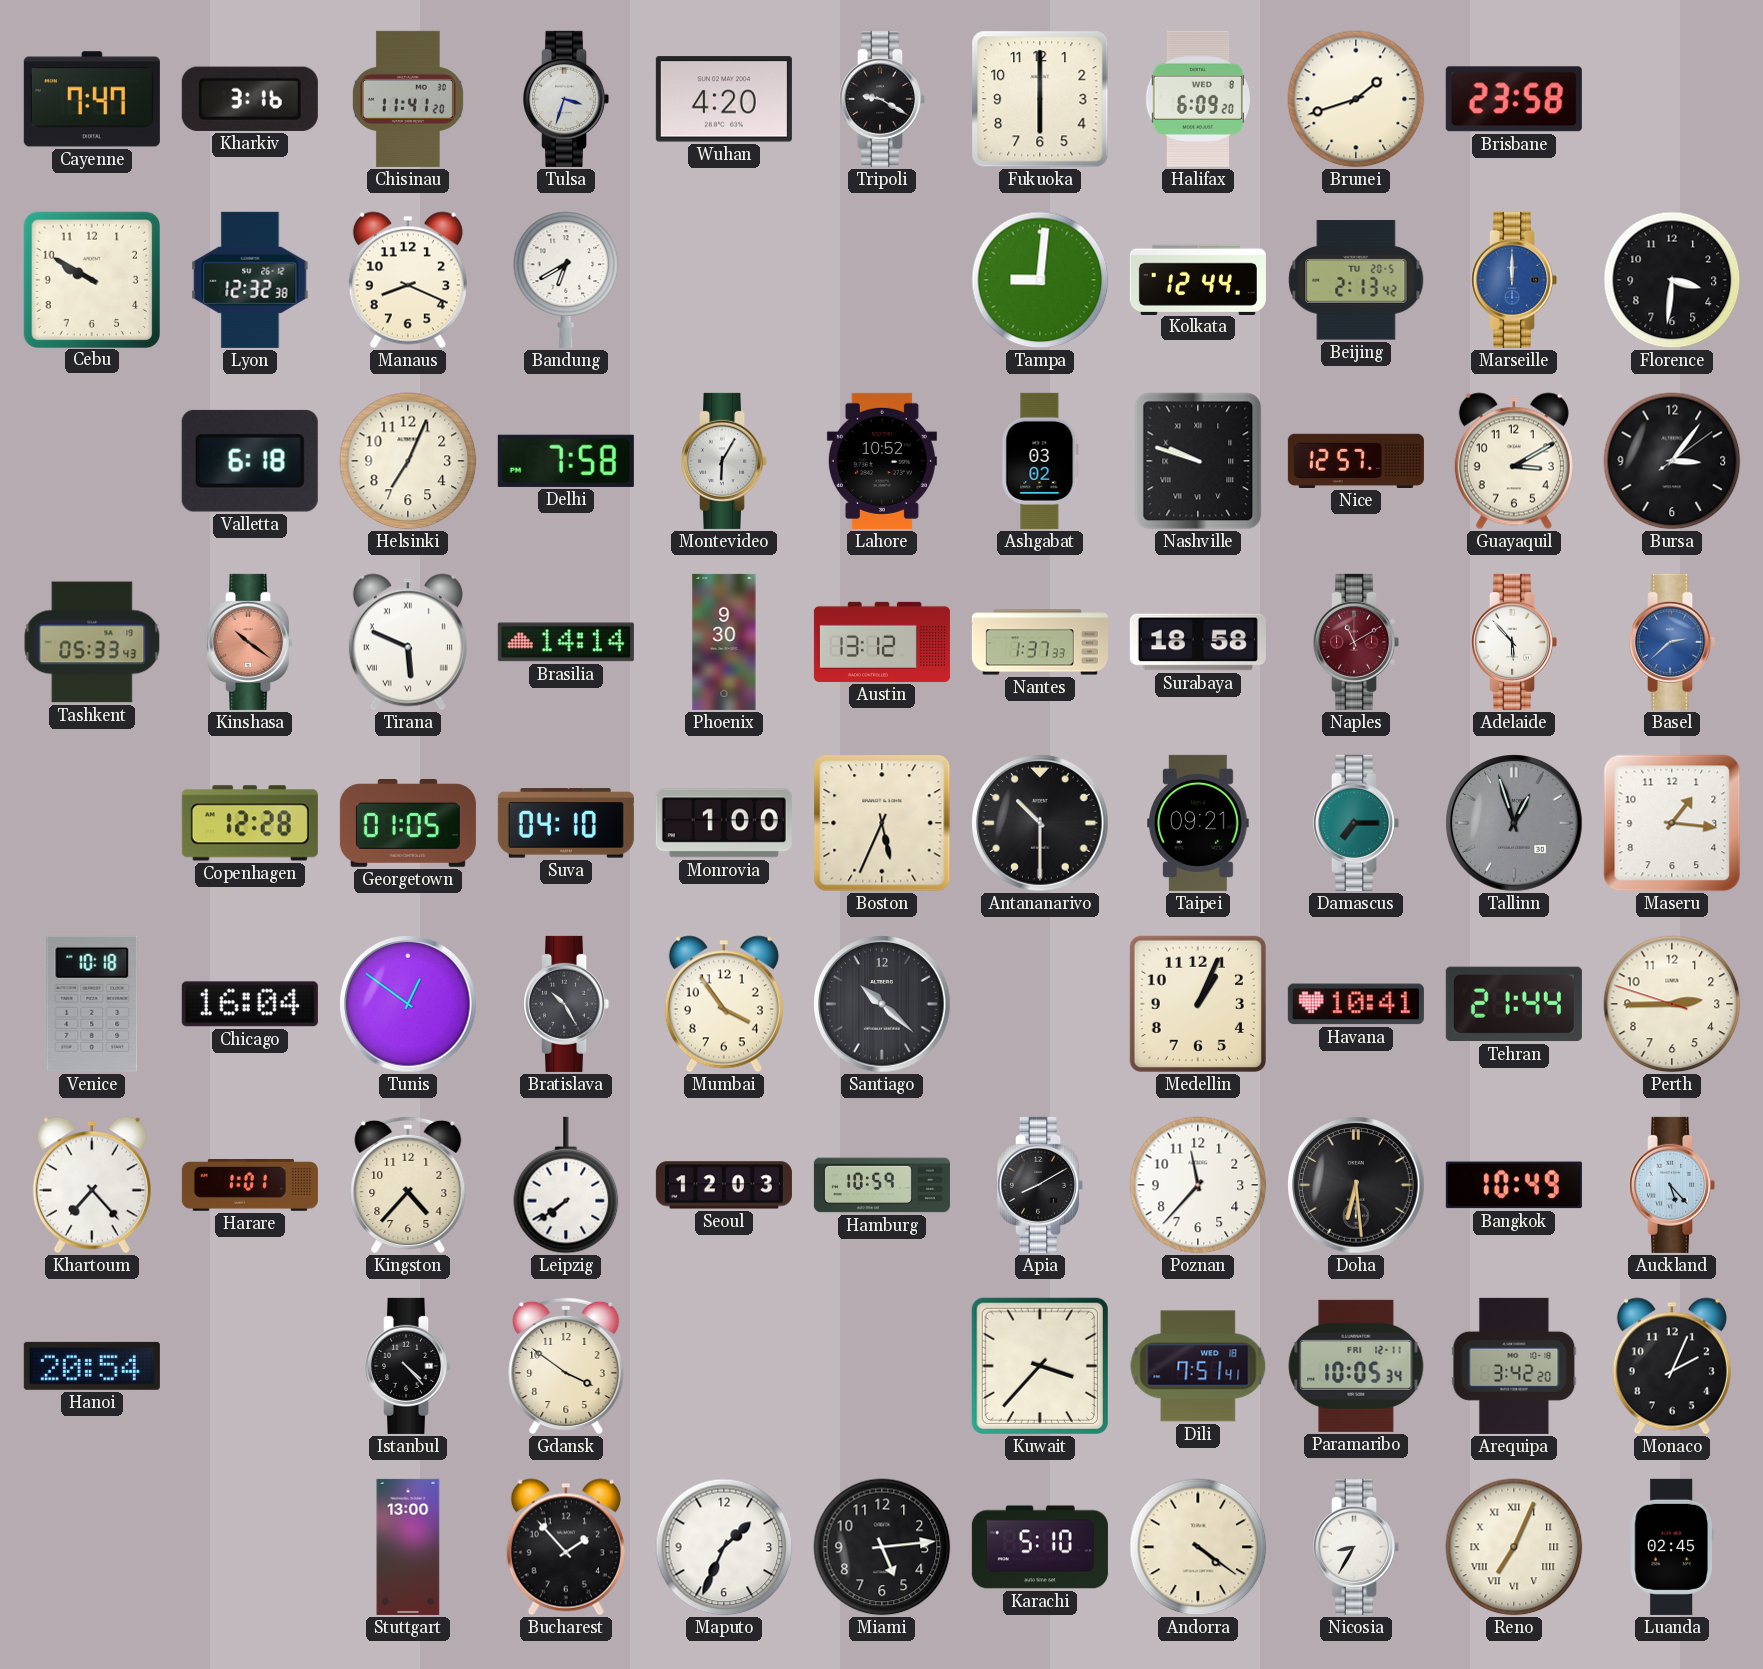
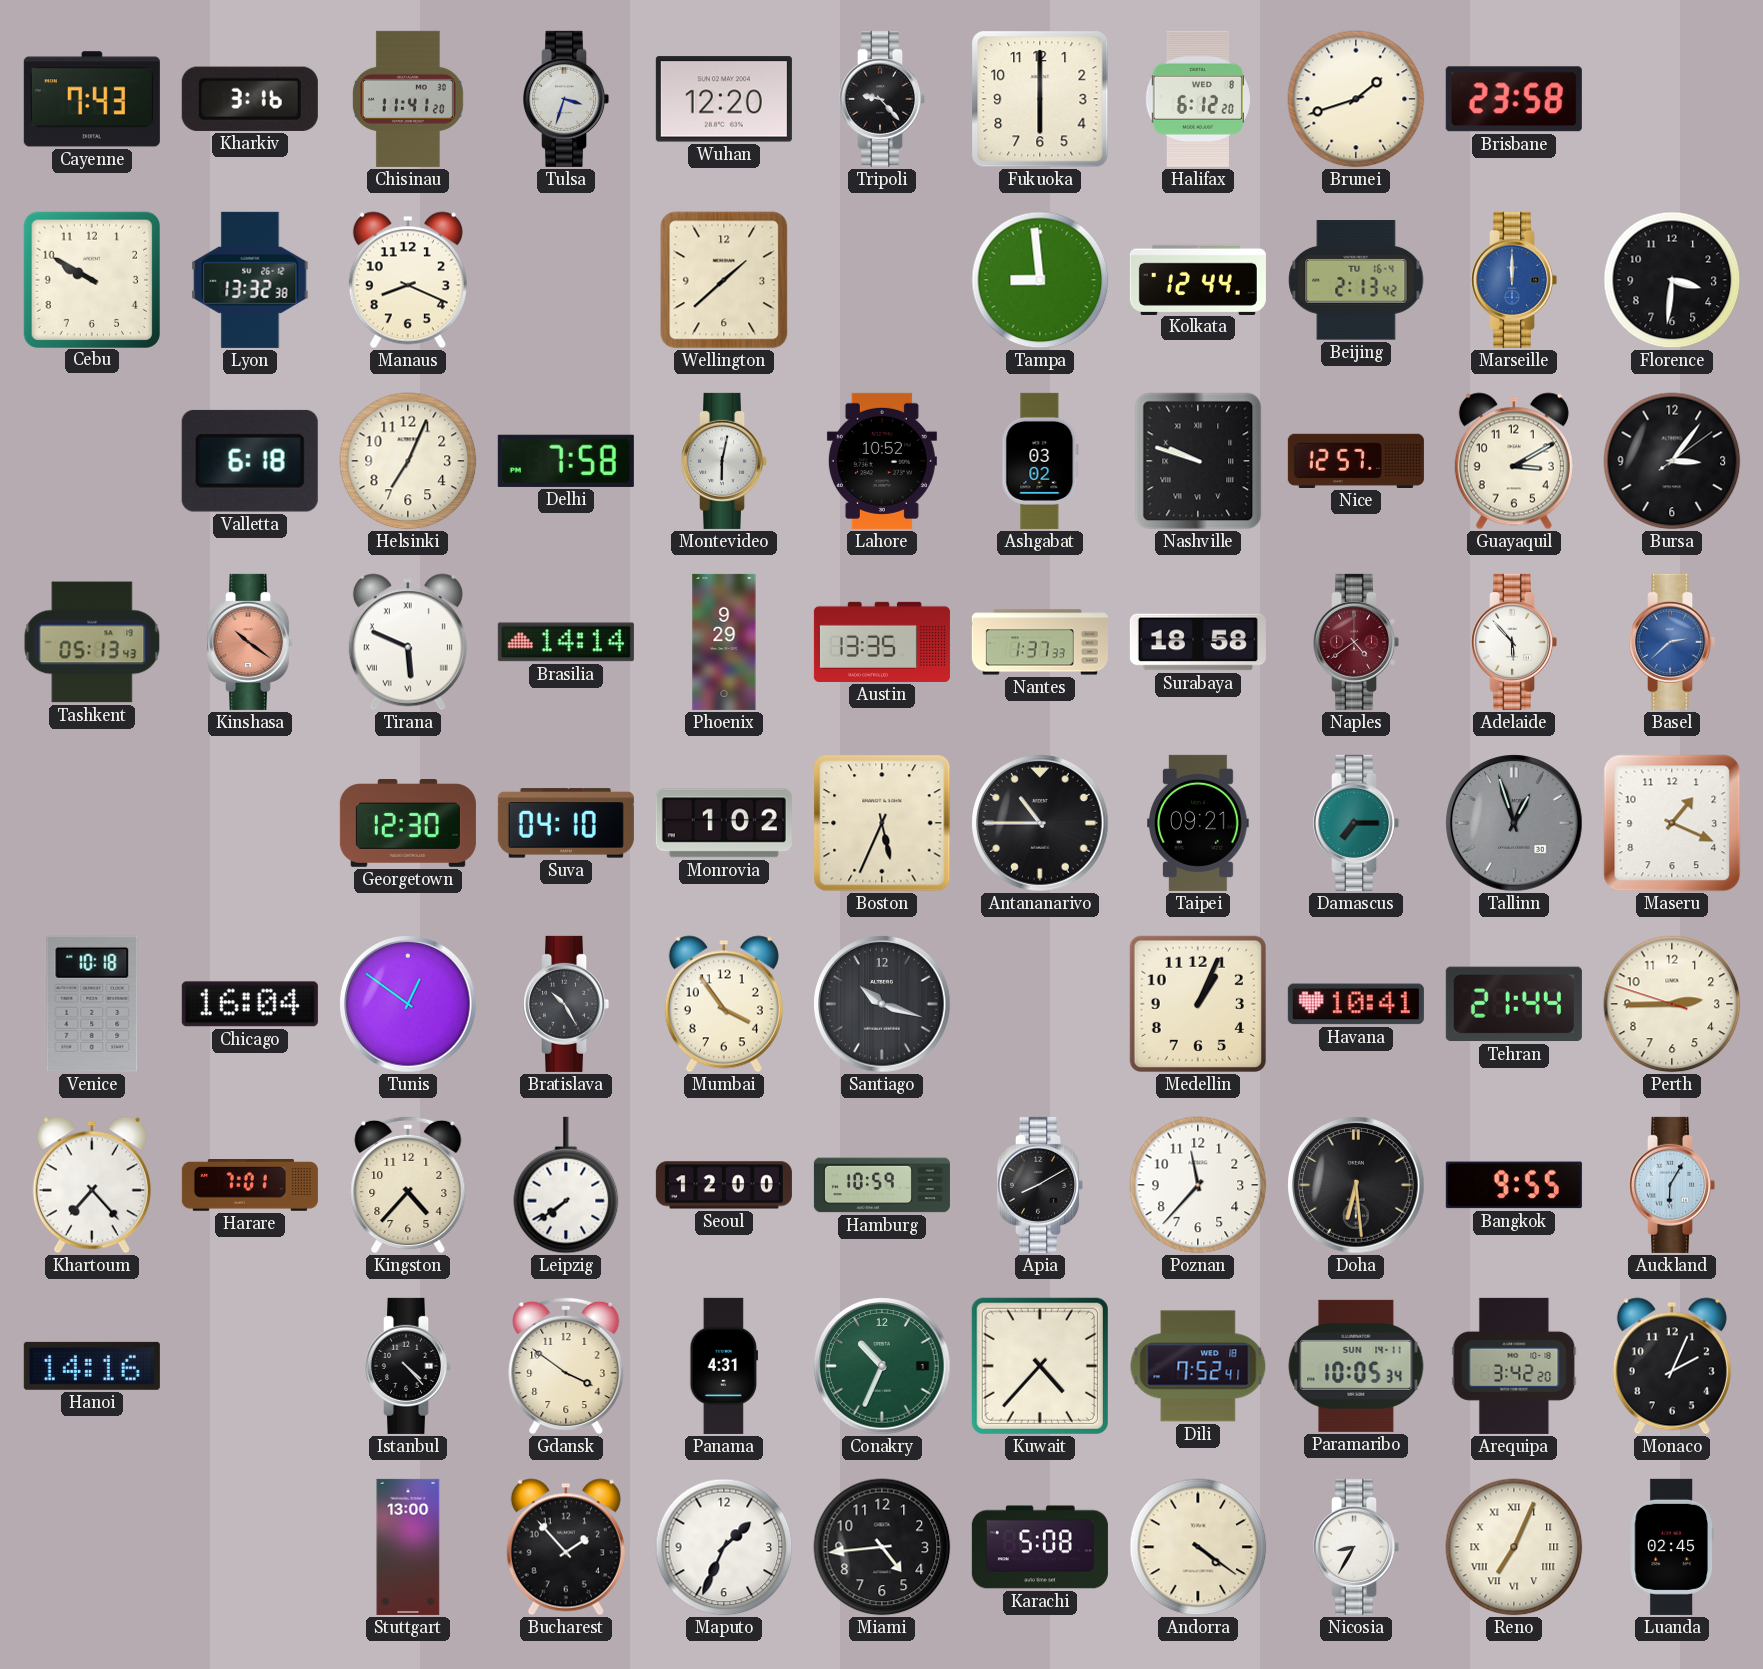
Cayenne: 7:47 -> 7:43
Wuhan: 4:20 -> 12:20
Tripoli: 9:20 -> 9:23
Halifax: 6:09 -> 6:12
Lyon: 12:32 -> 13:32
Bandung: 6:40 -> none
Wellington: none -> 1:38
Tampa: 9:01 -> 8:59
Beijing date: TU 20-5 -> TU 16-4
Montevideo: 6:05 -> 6:02
Tashkent: 05:33 -> 05:13
Phoenix: 9:30 -> 9:29
Austin: 13:12 -> 13:35
Naples: 11:10 -> 4:39
Copenhagen: 12:28 -> none
Georgetown: 01:05 -> 12:30
Monrovia: 1:00 -> 1:02
Antananarivo: 10:30 -> 10:45
Maseru: 1:16 -> 1:19
Santiago: 10:22 -> 10:18
Harare: 1:01 -> 7:01
Seoul: 12:03 -> 12:00
Bangkok: 10:49 -> 9:55
Auckland: 5:23 -> 6:05
Hanoi: 20:54 -> 14:16
Panama: none -> 4:31
Conakry: none -> 10:34
Kuwait: 3:37 -> 4:37
Dili: 7:51 -> 7:52
Paramaribo date: FRI 12-11 -> SUN 14-11
Miami: 5:14 -> 4:44
Karachi: 5:10 -> 5:08
